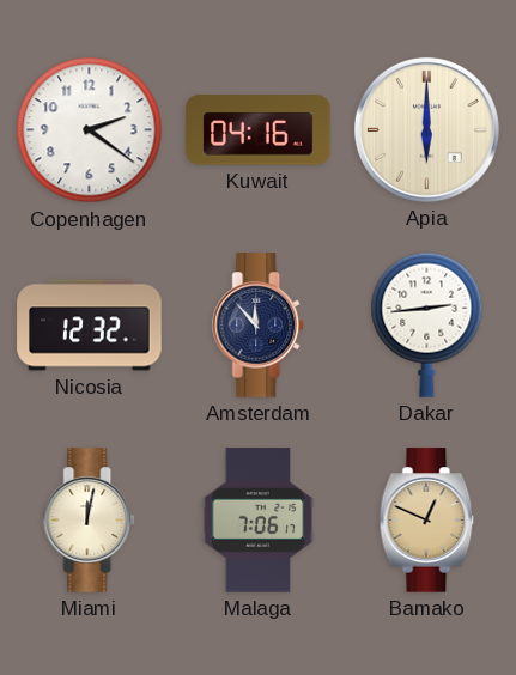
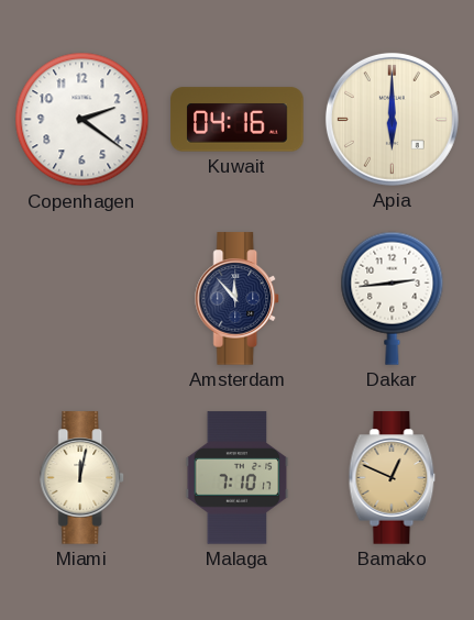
Nicosia: 12:32 -> none
Malaga: 7:06 -> 7:10
